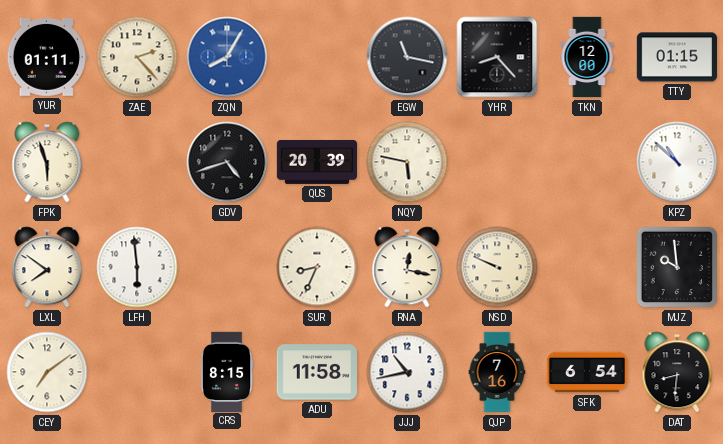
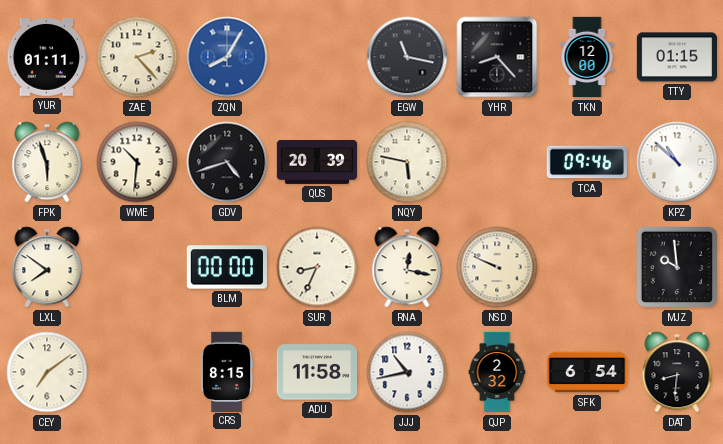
WME: none -> 10:31
TCA: none -> 09:46
LFH: 5:59 -> none
BLM: none -> 00:00
QJP: 7:16 -> 2:32
